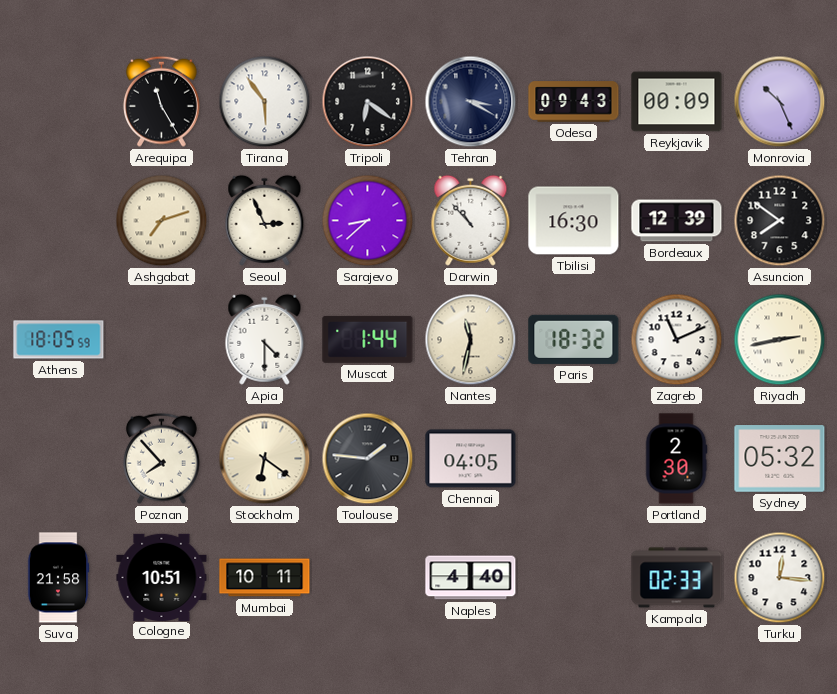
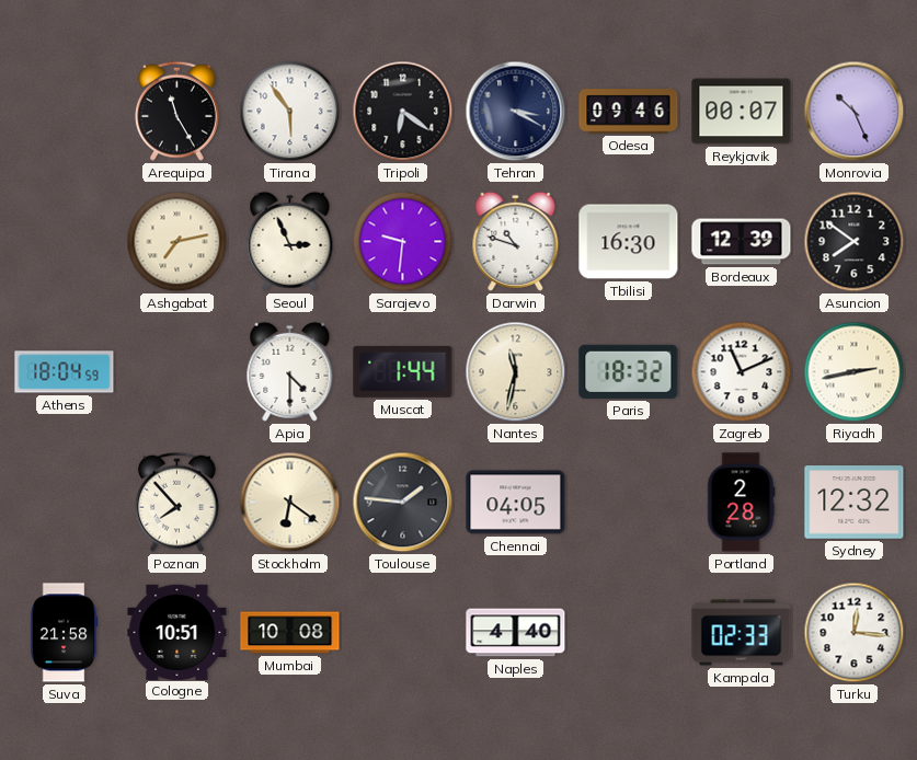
Odesa: 09:43 -> 09:46
Reykjavik: 00:09 -> 00:07
Ashgabat: 7:12 -> 7:13
Sarajevo: 8:38 -> 9:31
Darwin: 10:53 -> 10:48
Athens: 18:05 -> 18:04
Portland: 2:30 -> 2:28
Sydney: 05:32 -> 12:32
Mumbai: 10:11 -> 10:08
